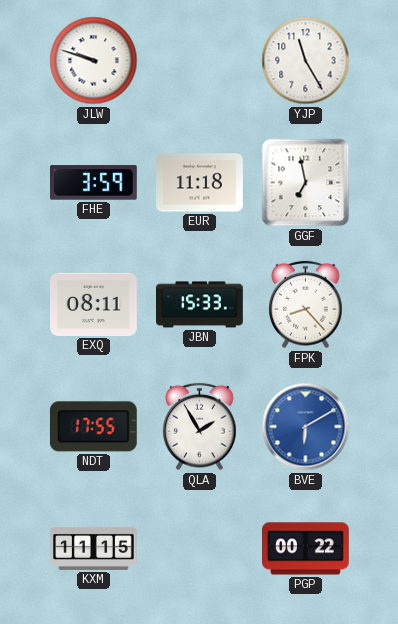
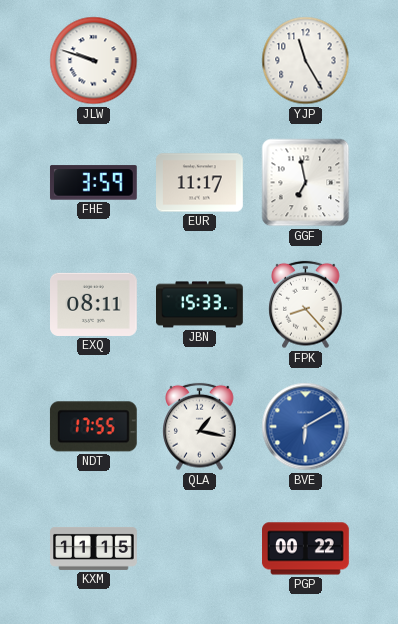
EUR: 11:18 -> 11:17
QLA: 1:55 -> 1:17
